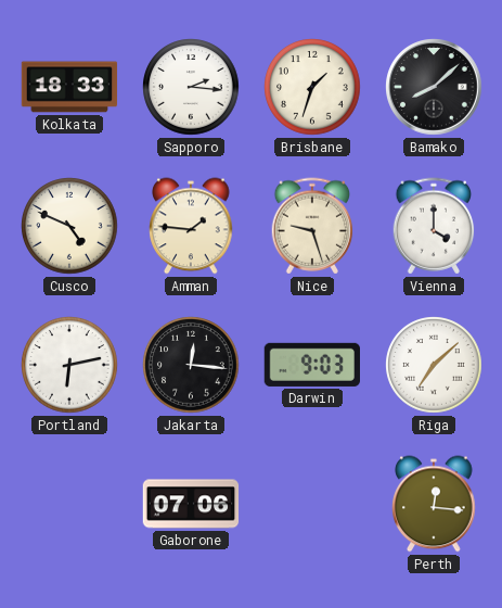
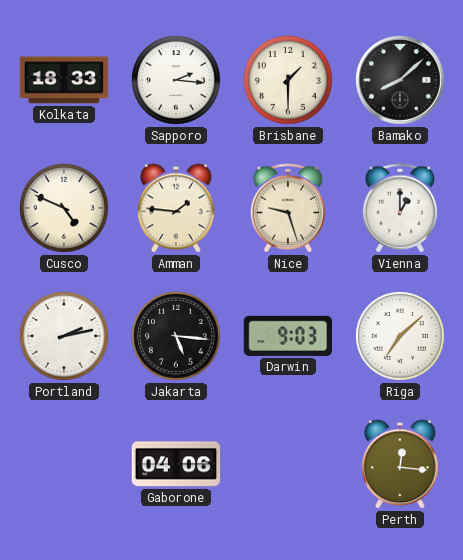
Brisbane: 1:33 -> 1:30
Vienna: 4:00 -> 1:00
Portland: 6:13 -> 2:13
Jakarta: 12:16 -> 5:16
Gaborone: 07:06 -> 04:06
